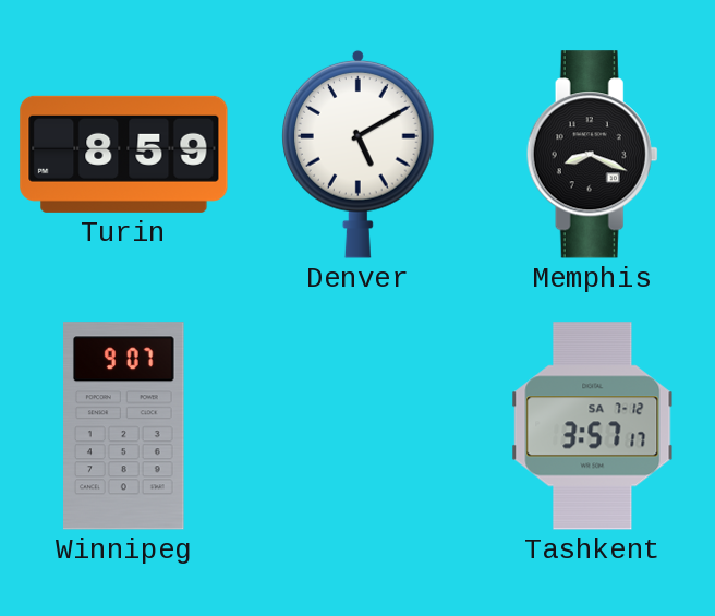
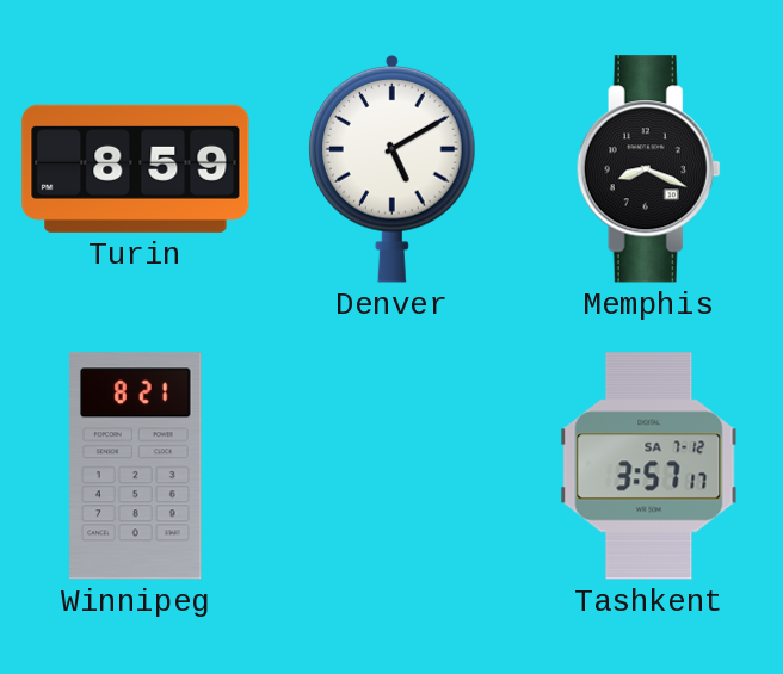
Winnipeg: 9:07 -> 8:21
